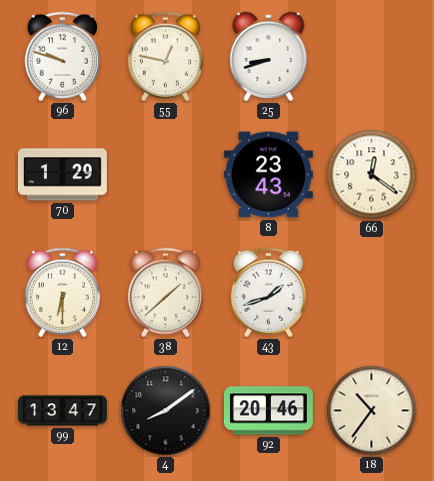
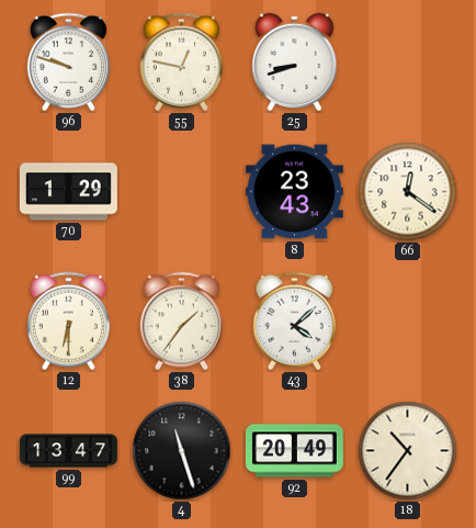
38: 1:38 -> 1:36
43: 1:42 -> 4:08
4: 8:09 -> 11:27
92: 20:46 -> 20:49
